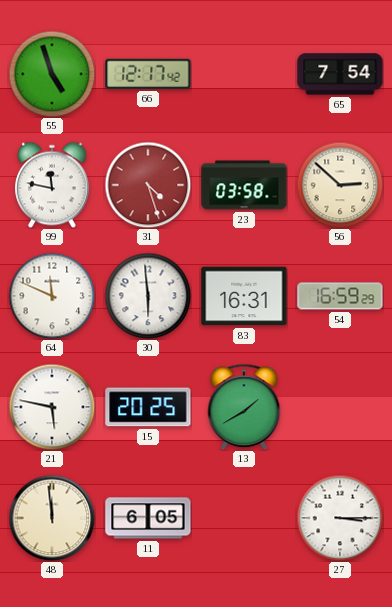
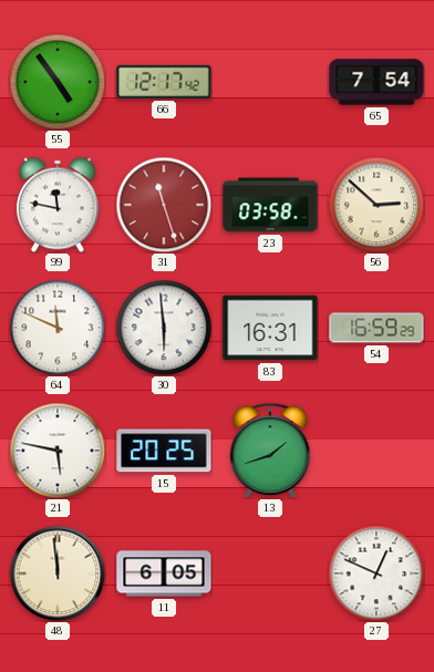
55: 4:57 -> 4:54
31: 4:27 -> 11:27
13: 1:40 -> 1:42
27: 3:15 -> 12:49
